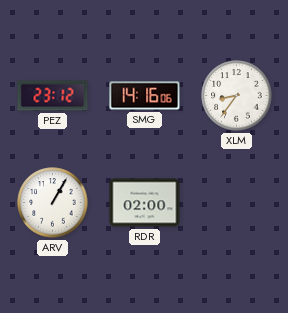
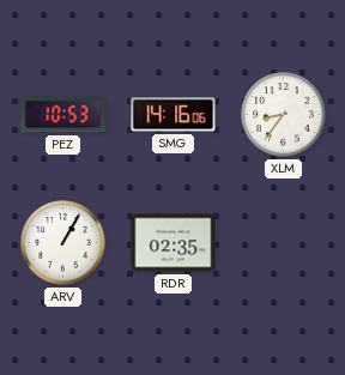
PEZ: 23:12 -> 10:53
RDR: 02:00 -> 02:35
